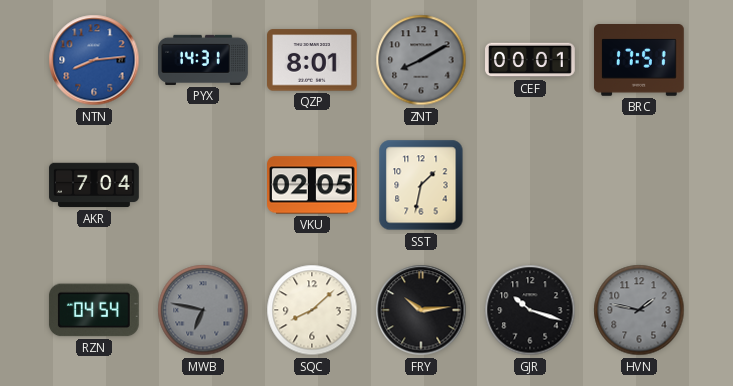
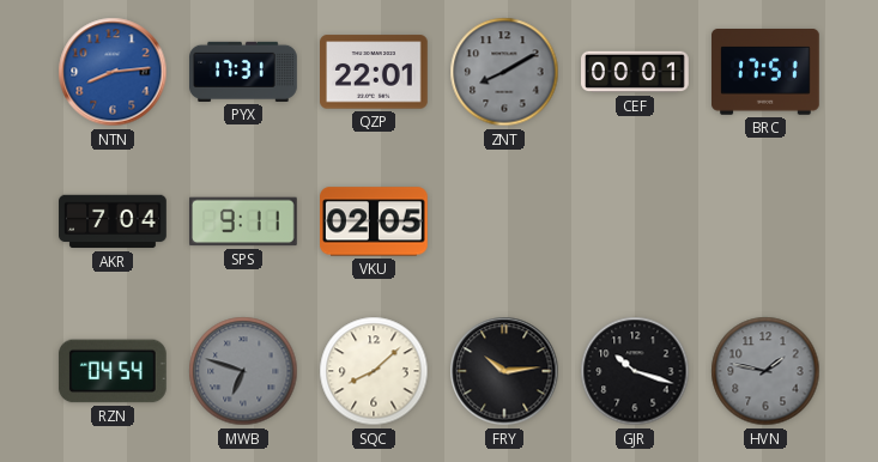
PYX: 14:31 -> 17:31
QZP: 8:01 -> 22:01
SPS: none -> 9:11
SST: 1:32 -> none
MWB: 6:47 -> 6:48
